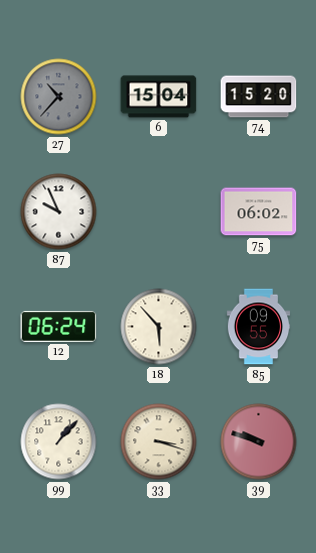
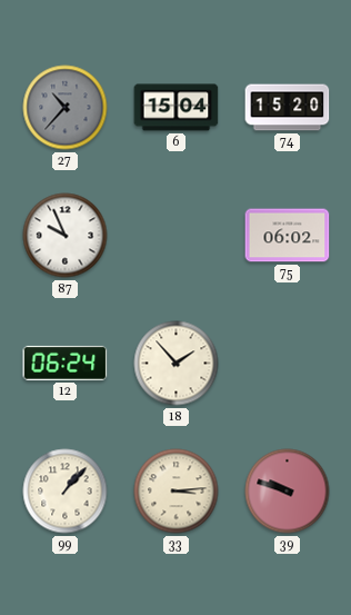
18: 5:53 -> 1:53
85: 09:55 -> none
33: 3:18 -> 3:14
